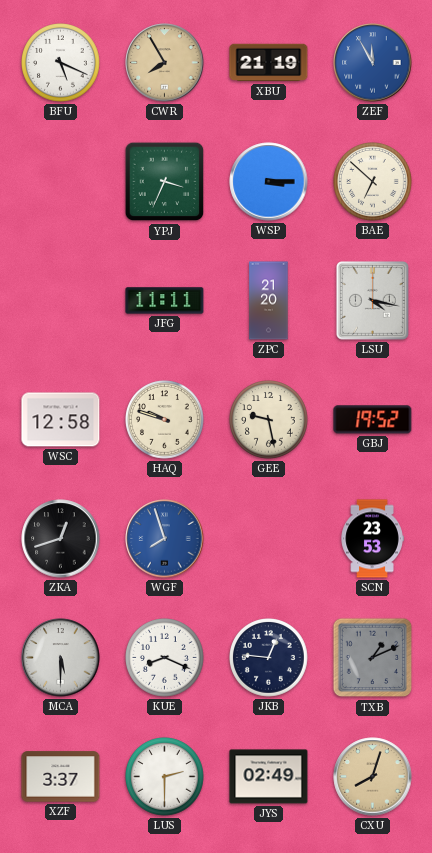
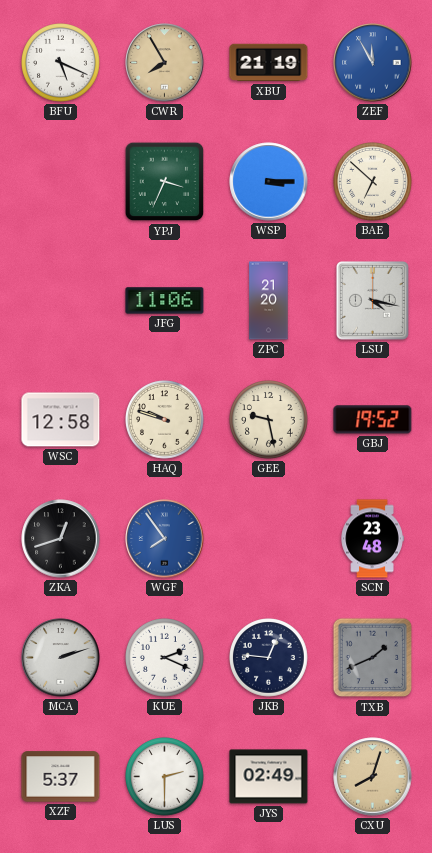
JFG: 11:11 -> 11:06
WGF: 7:57 -> 7:54
SCN: 23:53 -> 23:48
MCA: 5:30 -> 2:12
KUE: 8:19 -> 2:19
TXB: 1:11 -> 1:41
XZF: 3:37 -> 5:37
